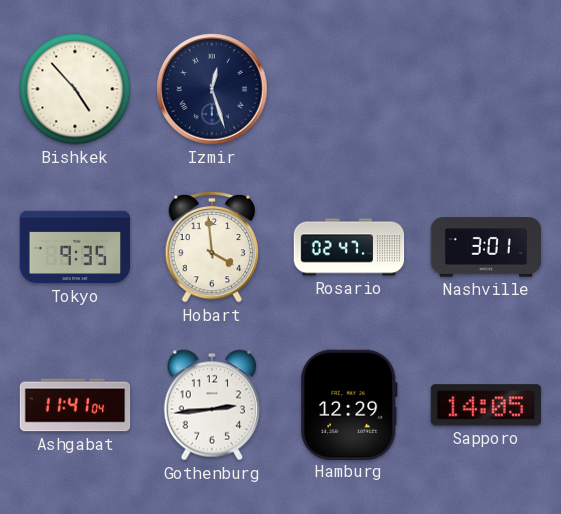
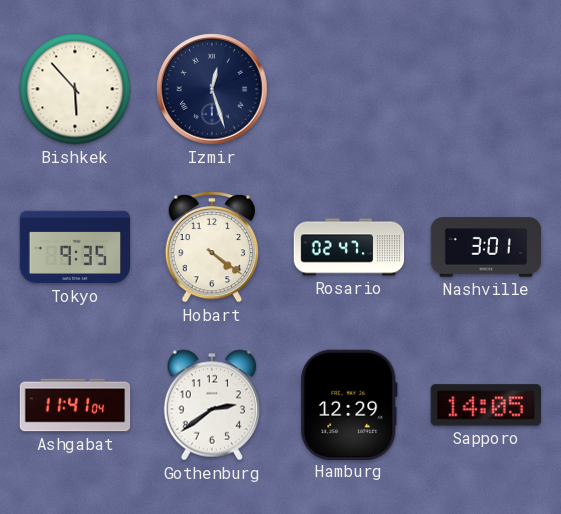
Bishkek: 4:53 -> 5:53
Hobart: 3:59 -> 4:21
Gothenburg: 2:44 -> 2:39
